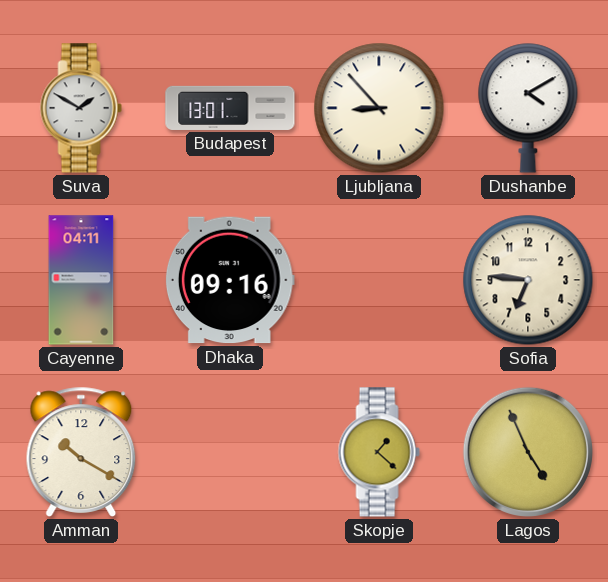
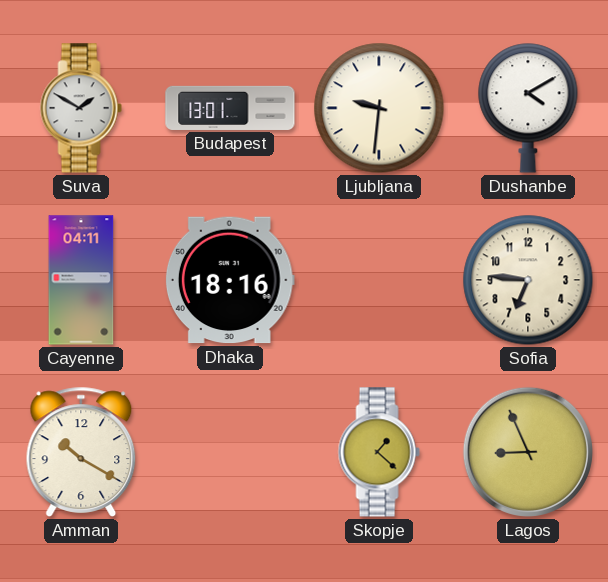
Ljubljana: 8:53 -> 9:31
Dhaka: 09:16 -> 18:16
Lagos: 4:56 -> 8:56
